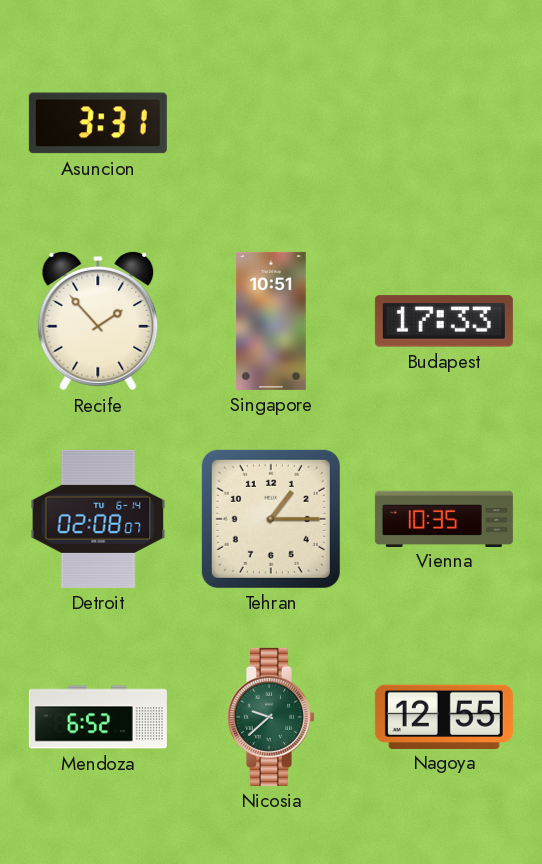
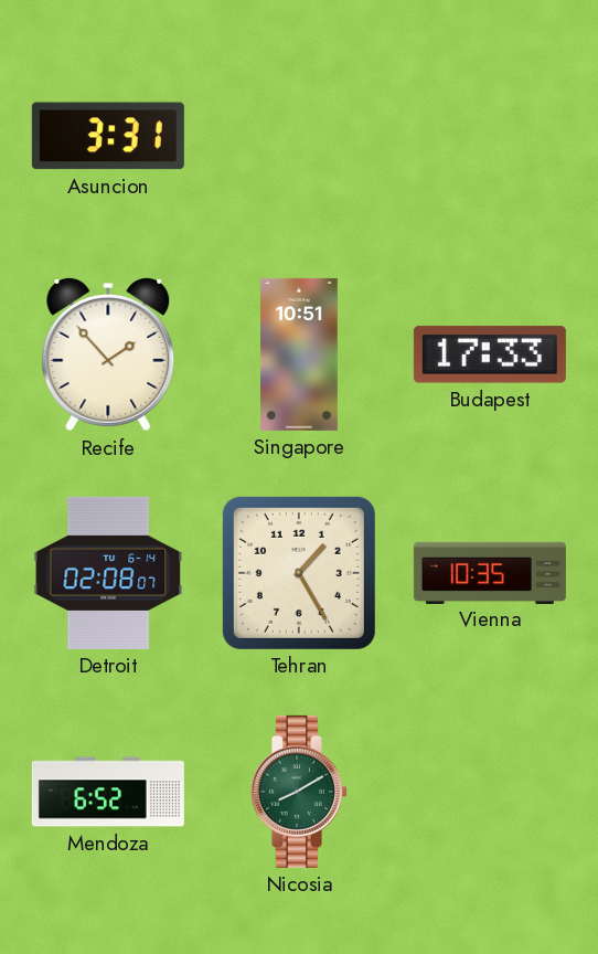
Tehran: 1:15 -> 1:25
Nicosia: 9:38 -> 8:10
Nagoya: 12:55 -> none
